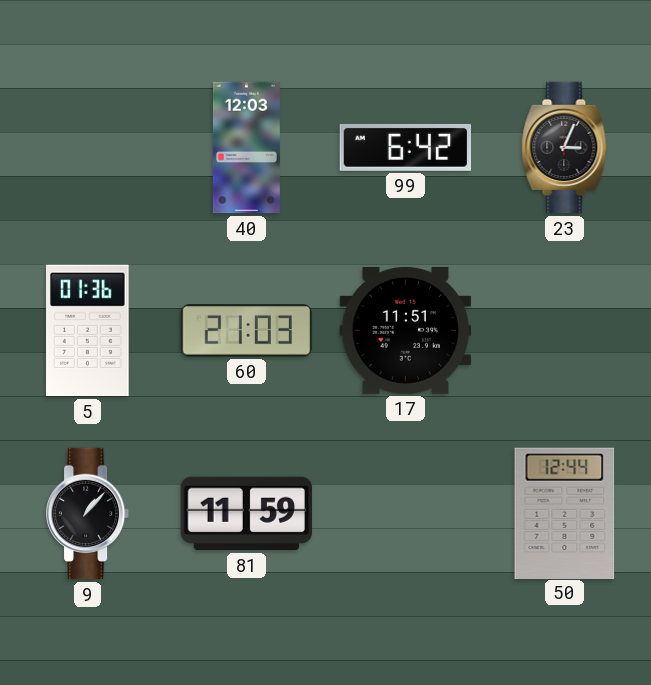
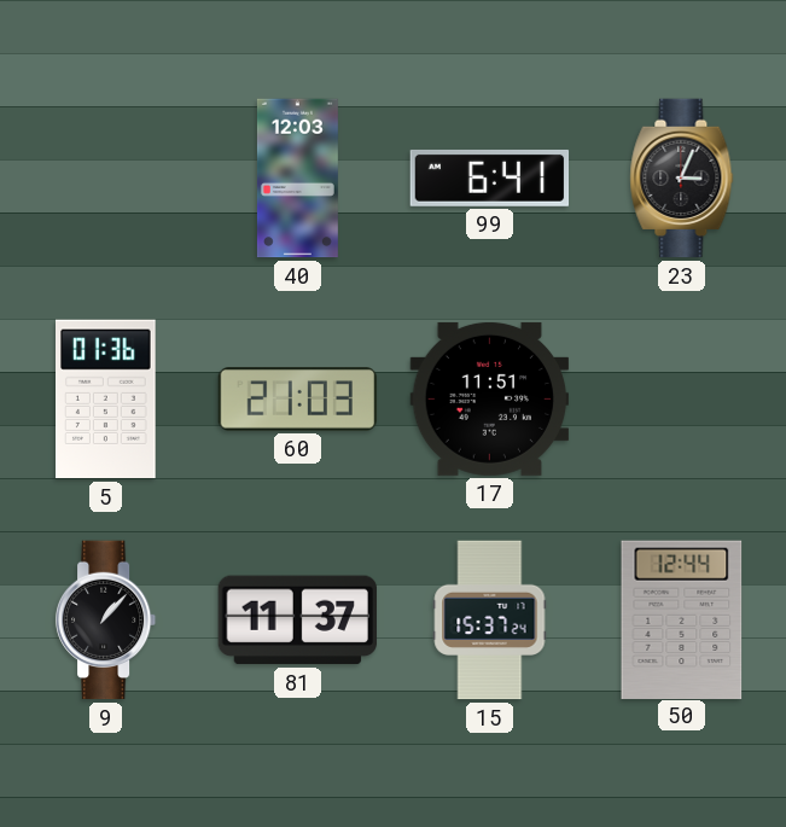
99: 6:42 -> 6:41
81: 11:59 -> 11:37
15: none -> 15:37
